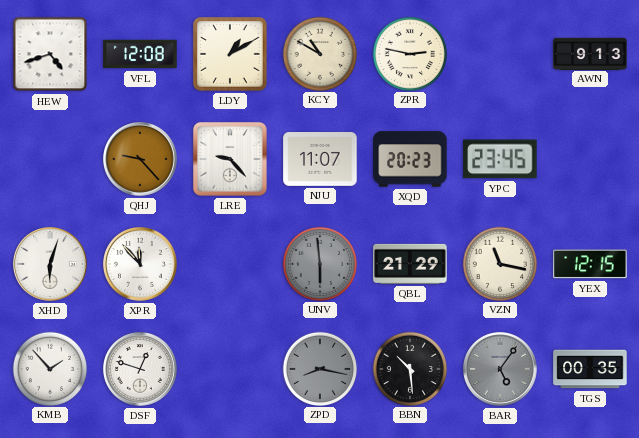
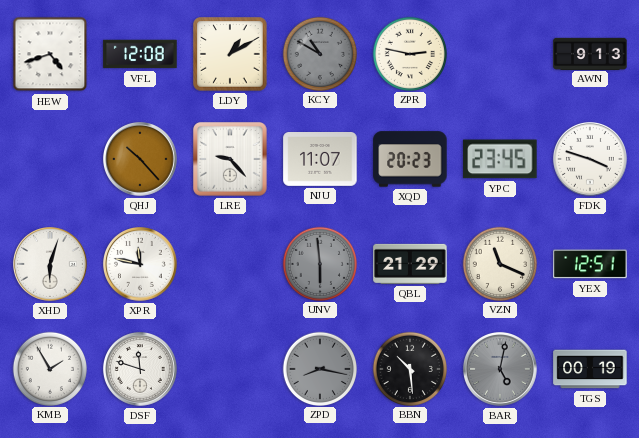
KCY dial: cream -> grey
QHJ: 9:23 -> 10:23
FDK: none -> 3:48
XPR: 11:53 -> 11:47
VZN: 11:17 -> 11:19
YEX: 12:15 -> 12:51
KMB: 1:53 -> 1:55
DSF: 12:48 -> 11:48
BAR: 5:06 -> 5:02
TGS: 00:35 -> 00:19
